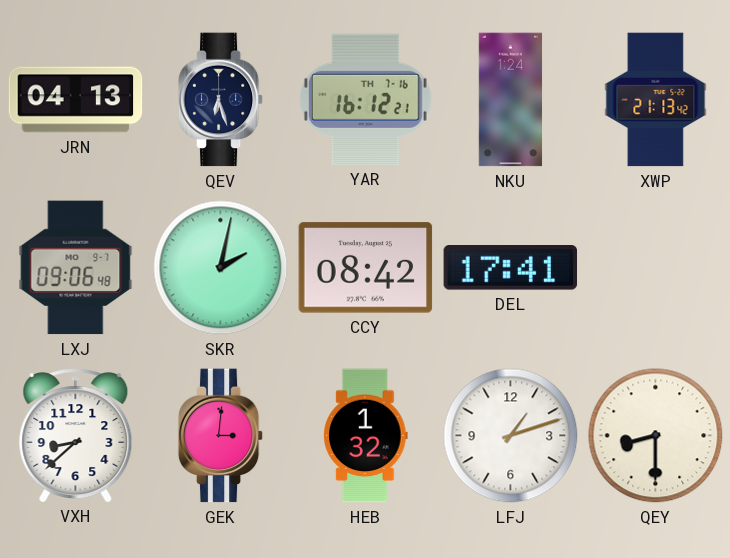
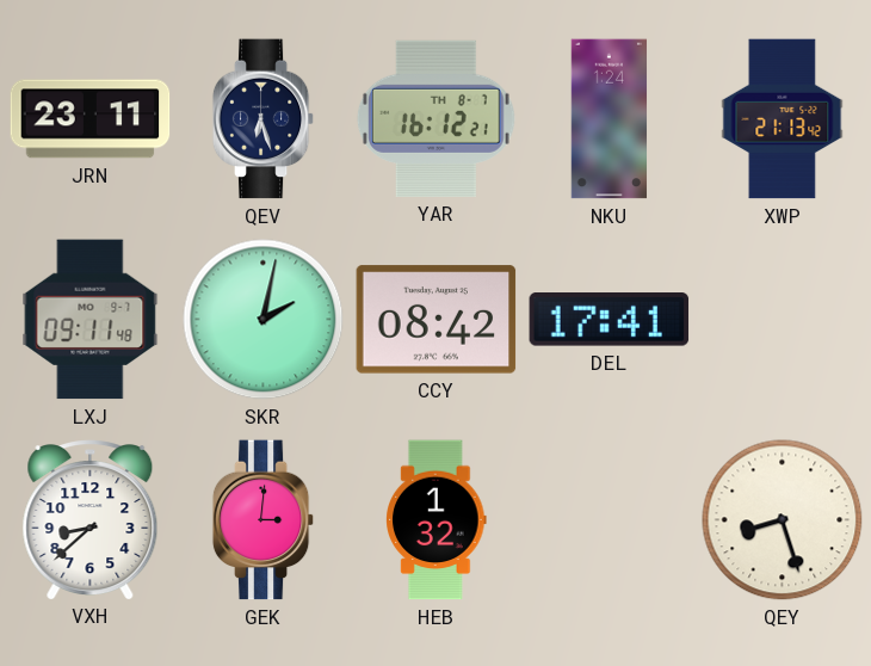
JRN: 04:13 -> 23:11
YAR date: TH 7-16 -> TH 8-7
LXJ: 09:06 -> 09:11
LFJ: 1:12 -> none
QEY: 8:30 -> 8:27
